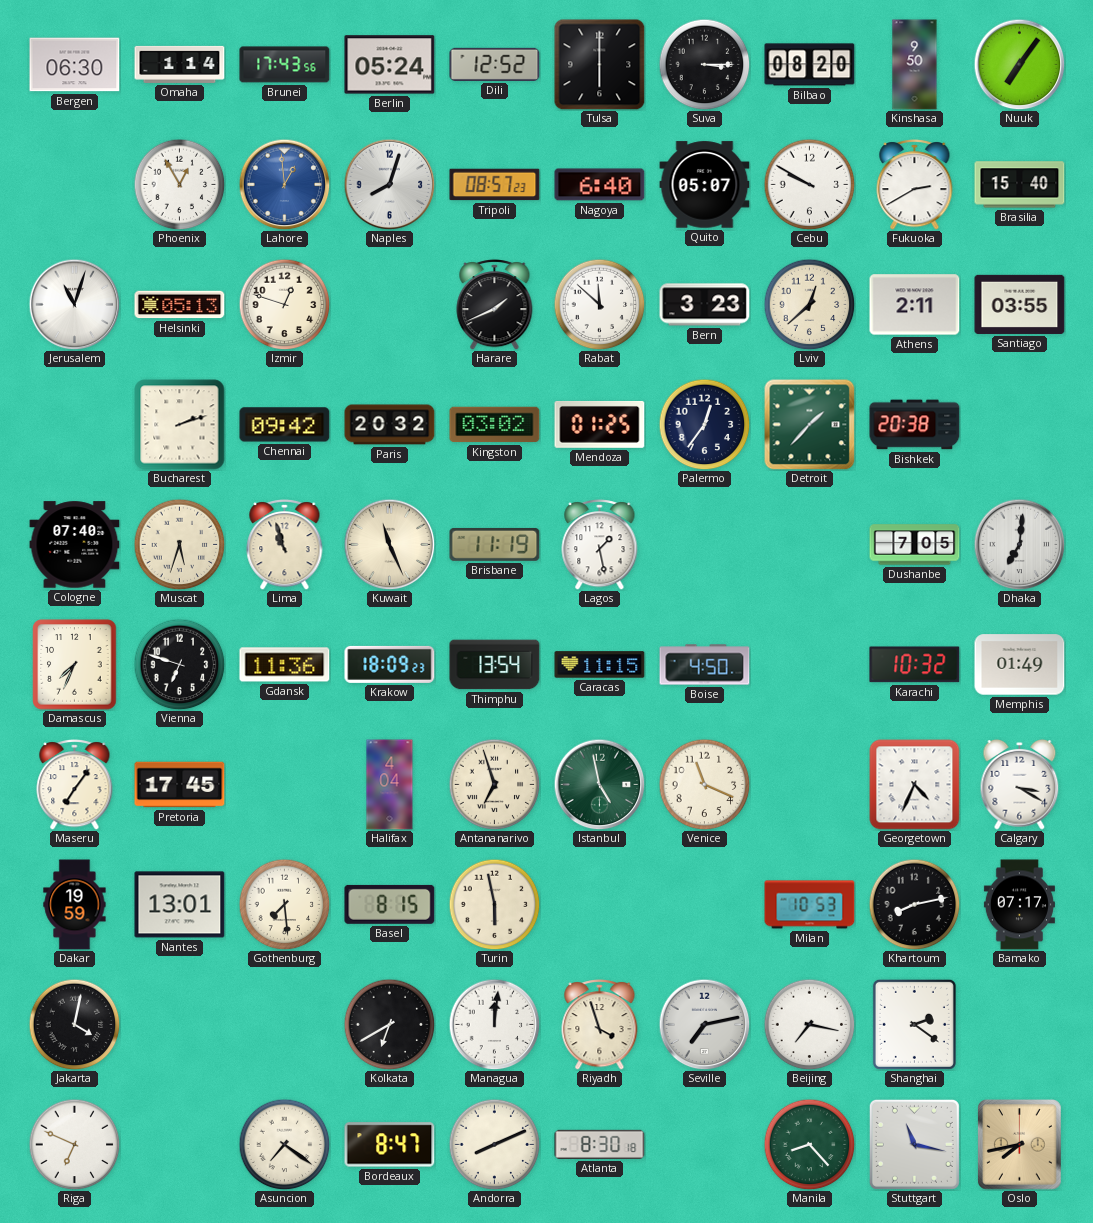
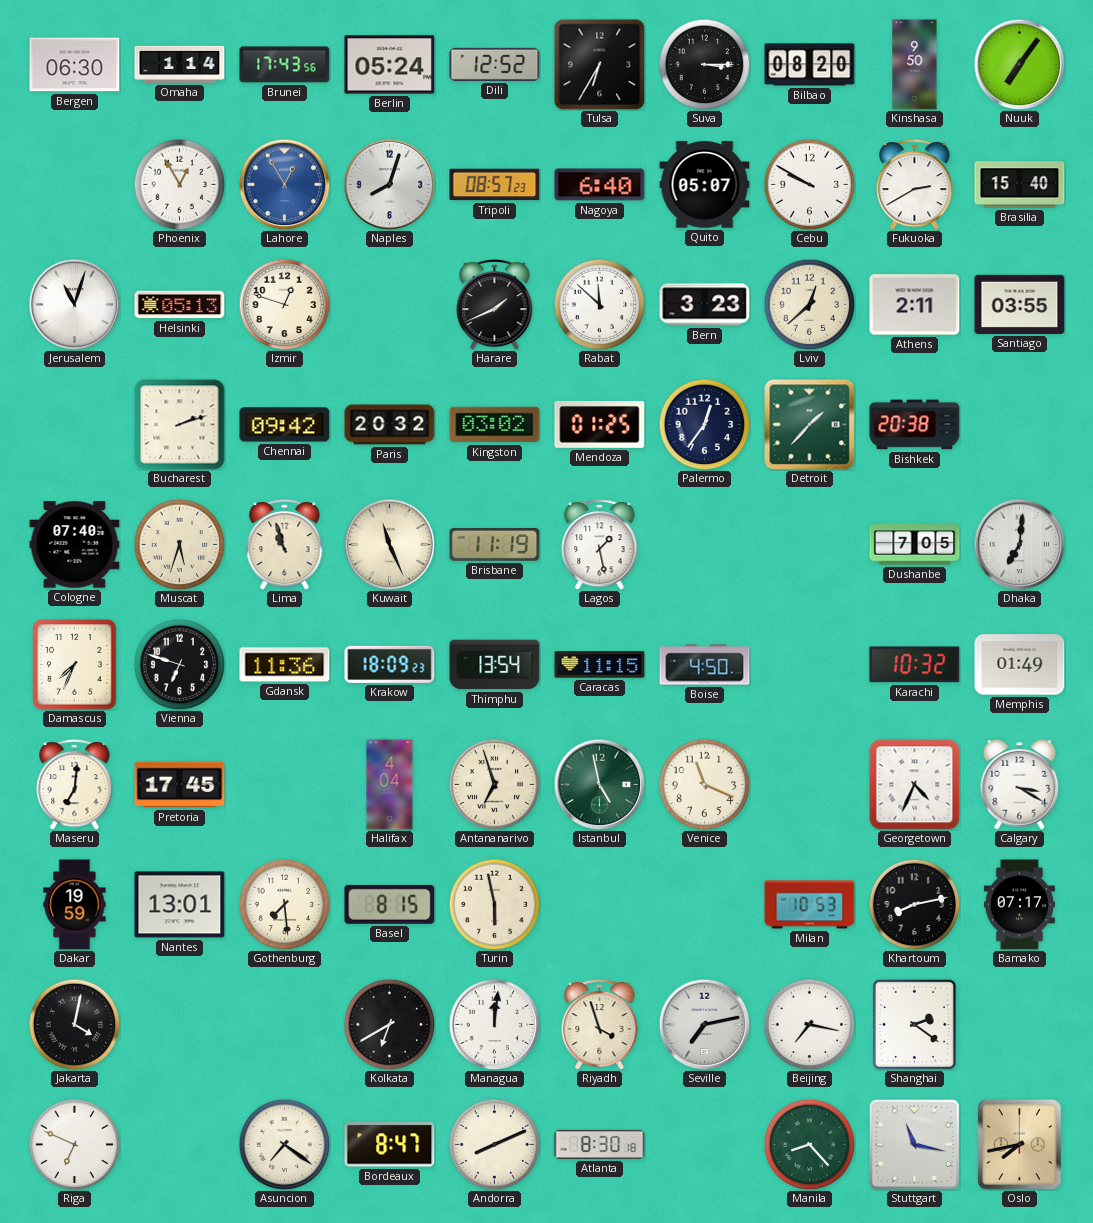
Tulsa: 6:00 -> 6:35
Lahore: 12:59 -> 12:55
Maseru: 7:06 -> 7:01
